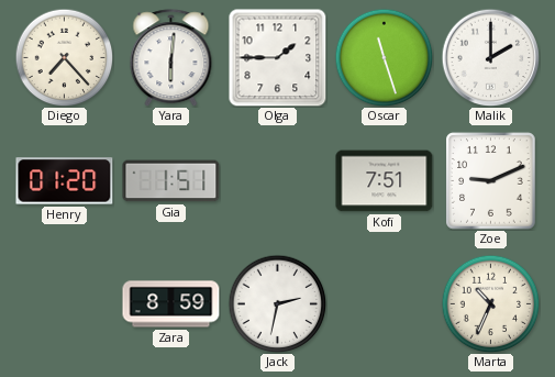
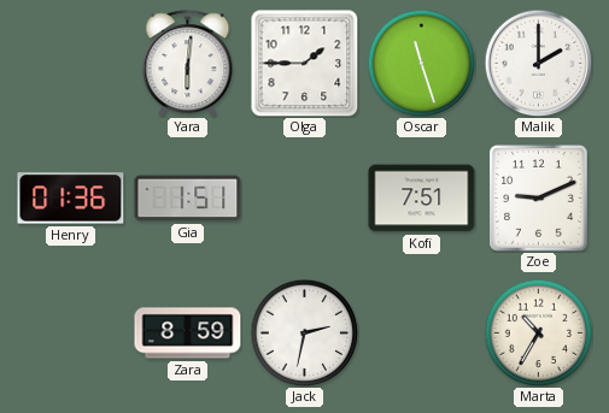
Diego: 7:23 -> none
Henry: 01:20 -> 01:36
Marta: 10:34 -> 10:35
